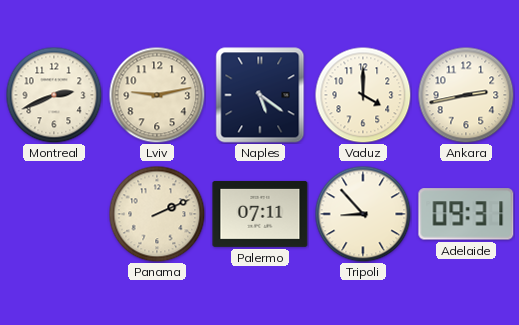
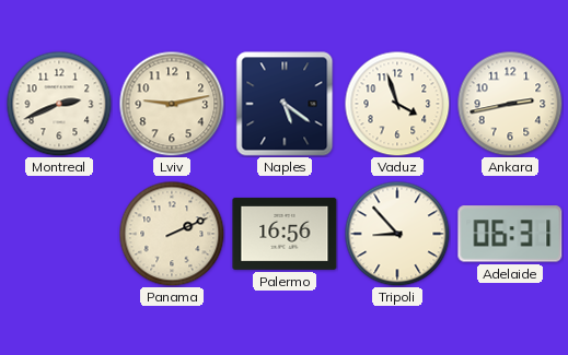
Vaduz: 4:00 -> 3:57
Palermo: 07:11 -> 16:56
Adelaide: 09:31 -> 06:31
